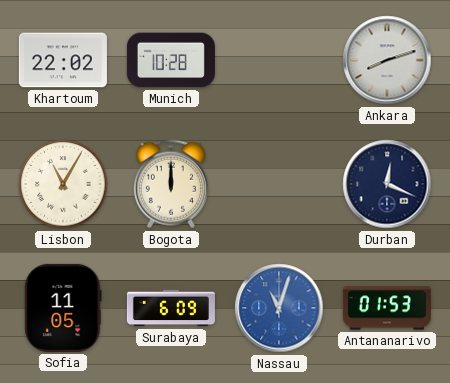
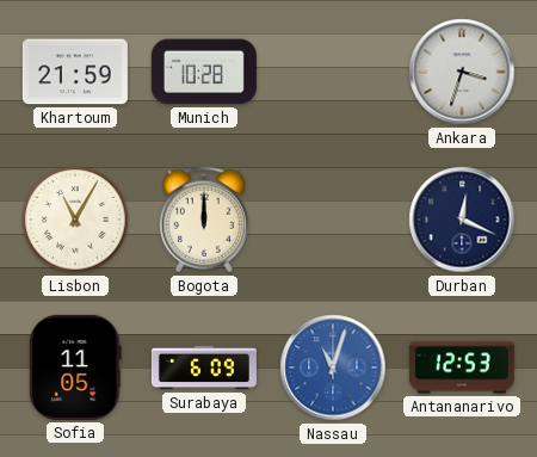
Khartoum: 22:02 -> 21:59
Ankara: 8:12 -> 3:33
Antananarivo: 01:53 -> 12:53
